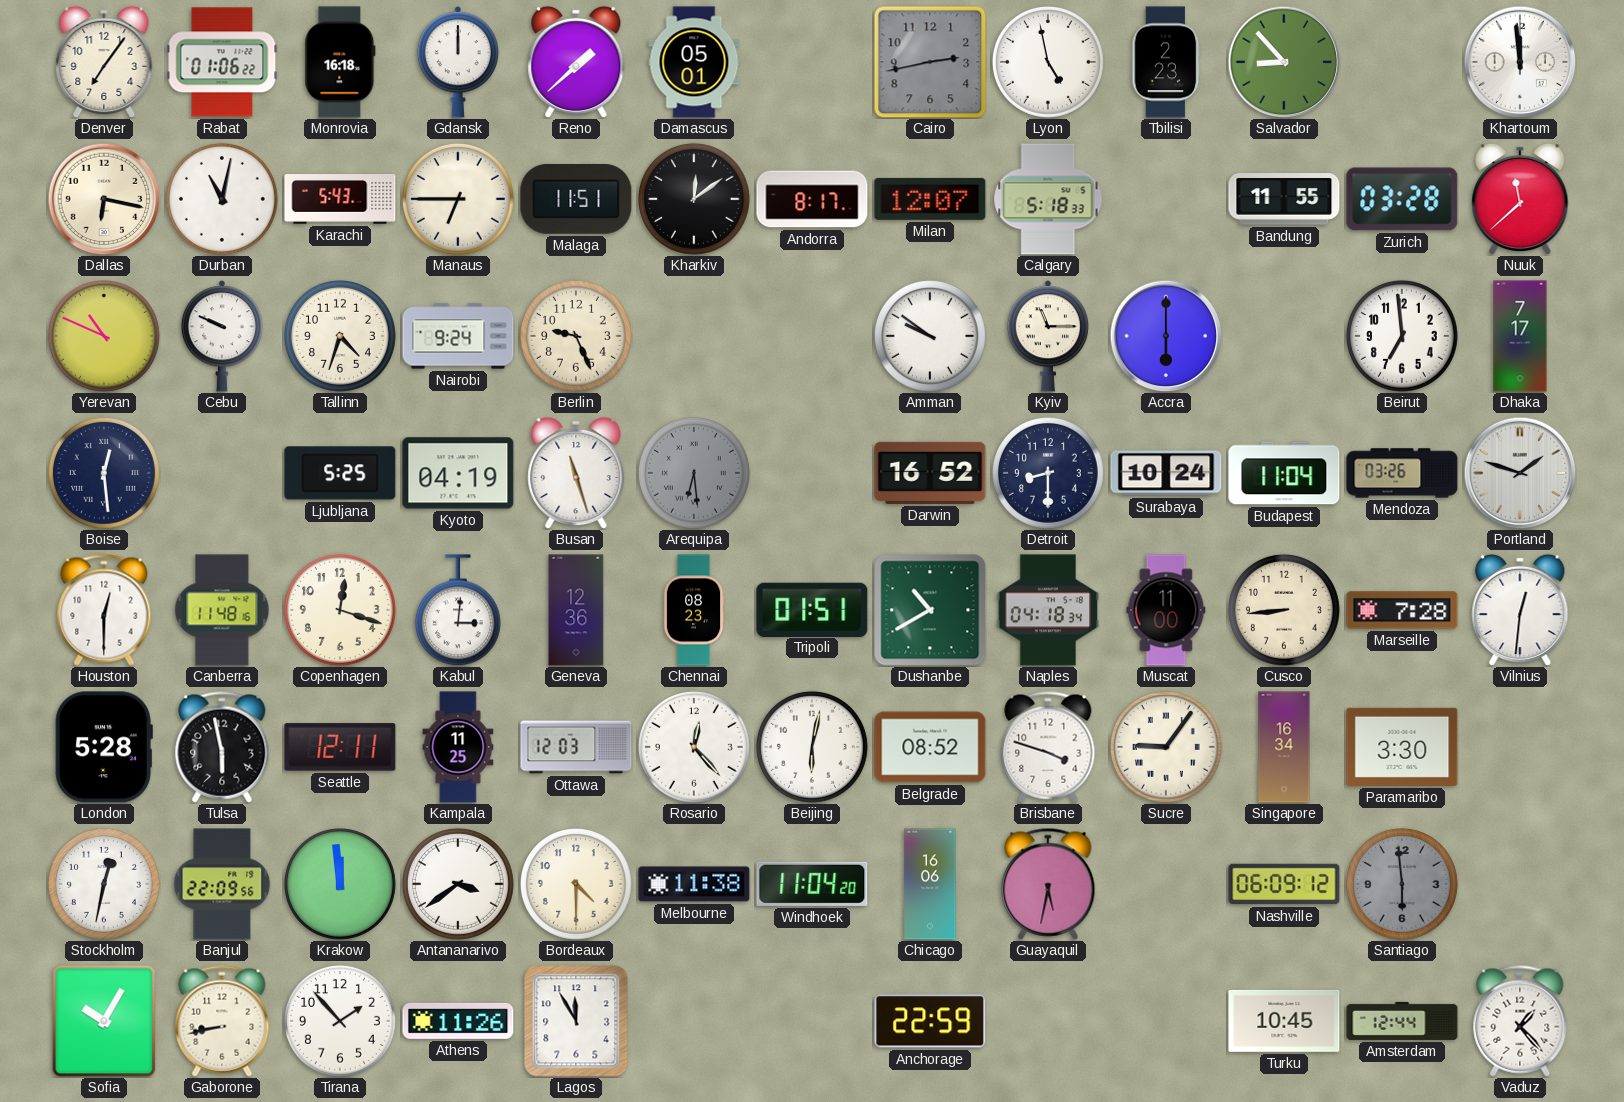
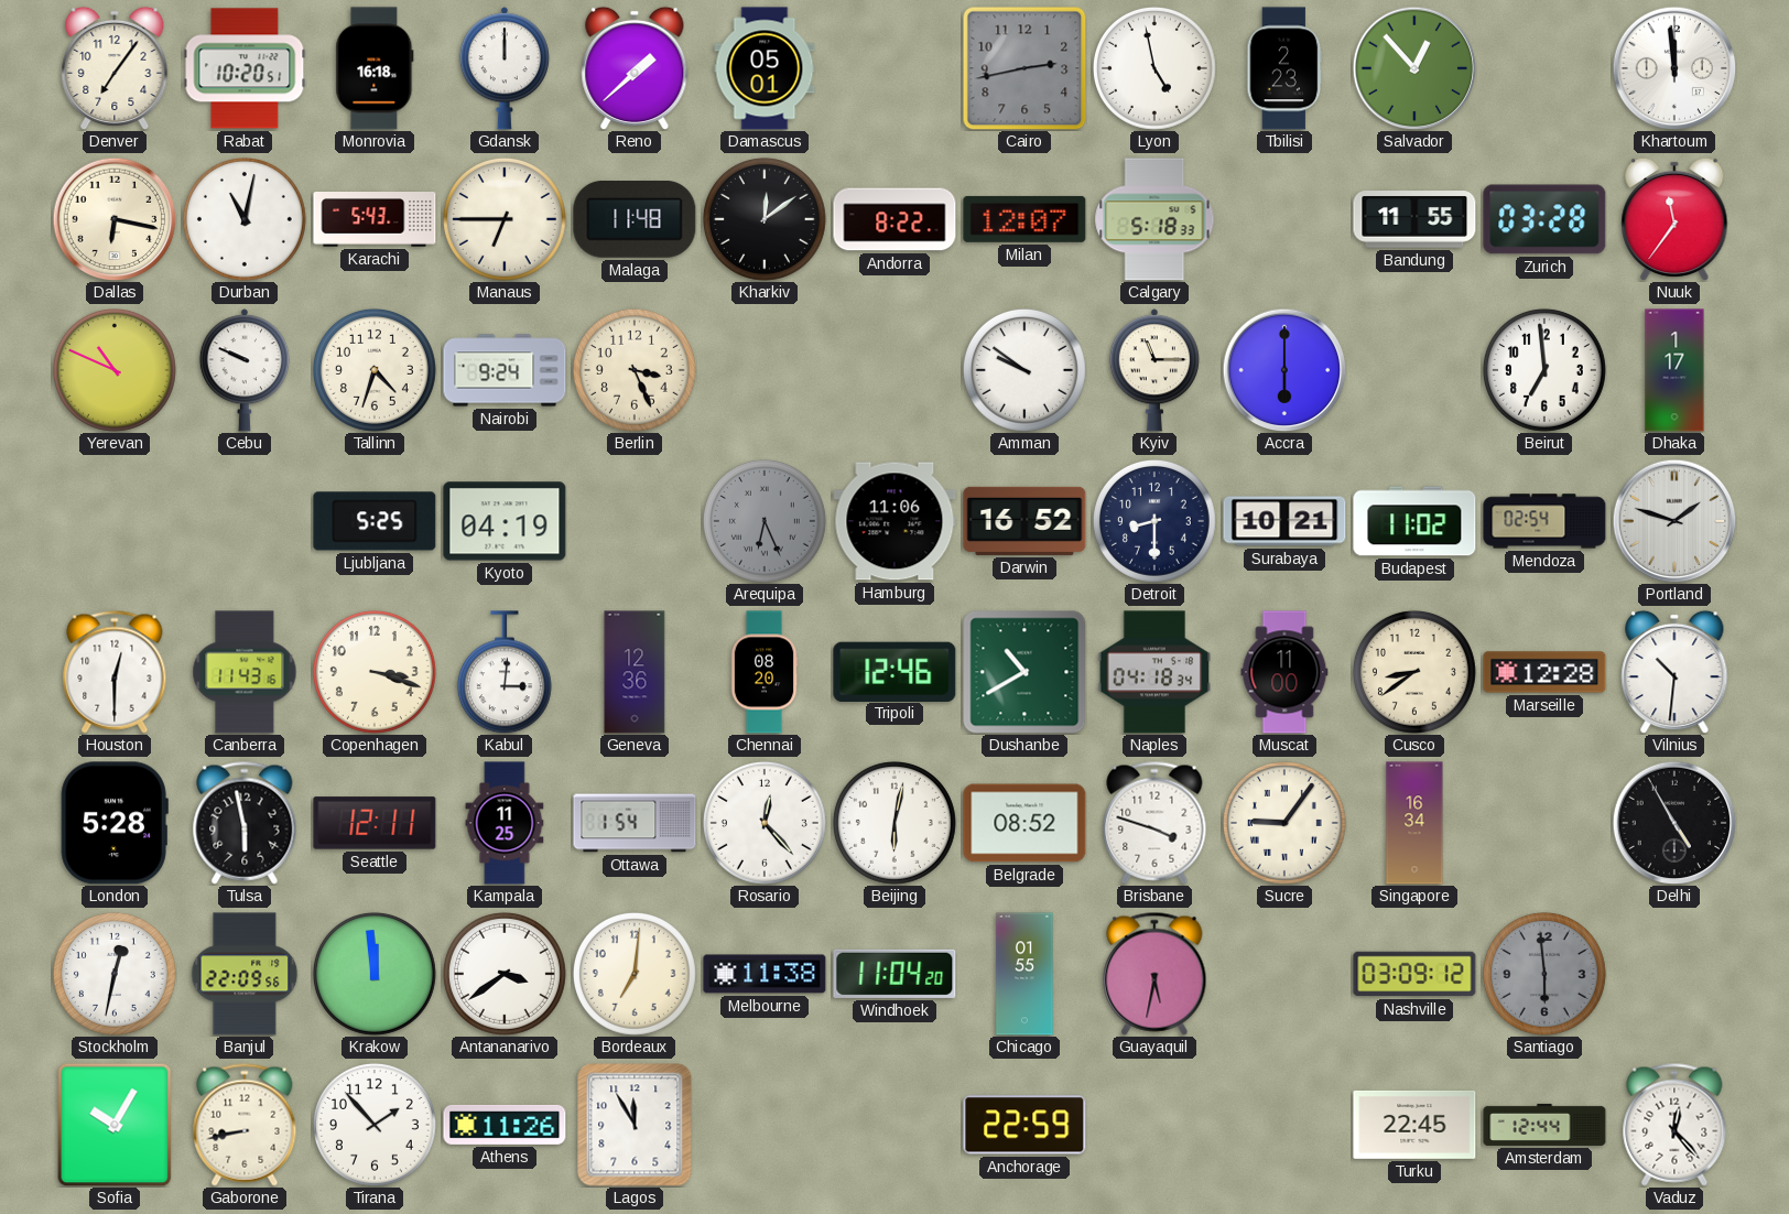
Rabat: 01:06 -> 10:20
Salvador: 8:53 -> 12:53
Malaga: 11:51 -> 11:48
Andorra: 8:17 -> 8:22
Nuuk: 11:38 -> 11:36
Berlin: 9:26 -> 3:26
Dhaka: 7:17 -> 1:17
Boise: 12:29 -> none
Busan: 11:27 -> none
Arequipa: 6:29 -> 6:26
Hamburg: none -> 11:06
Surabaya: 10:24 -> 10:21
Budapest: 11:04 -> 11:02
Mendoza: 03:26 -> 02:54
Canberra: 11:48 -> 11:43
Copenhagen: 12:18 -> 3:18
Chennai: 08:23 -> 08:20
Tripoli: 01:51 -> 12:46
Cusco: 8:44 -> 8:39
Marseille: 7:28 -> 12:28
Vilnius: 12:31 -> 10:31
Ottawa: 12:03 -> 1:54
Paramaribo: 3:30 -> none
Delhi: none -> 4:55
Bordeaux: 4:30 -> 7:01
Chicago: 16:06 -> 01:55
Nashville: 06:09 -> 03:09
Turku: 10:45 -> 22:45
Vaduz: 1:23 -> 12:23
